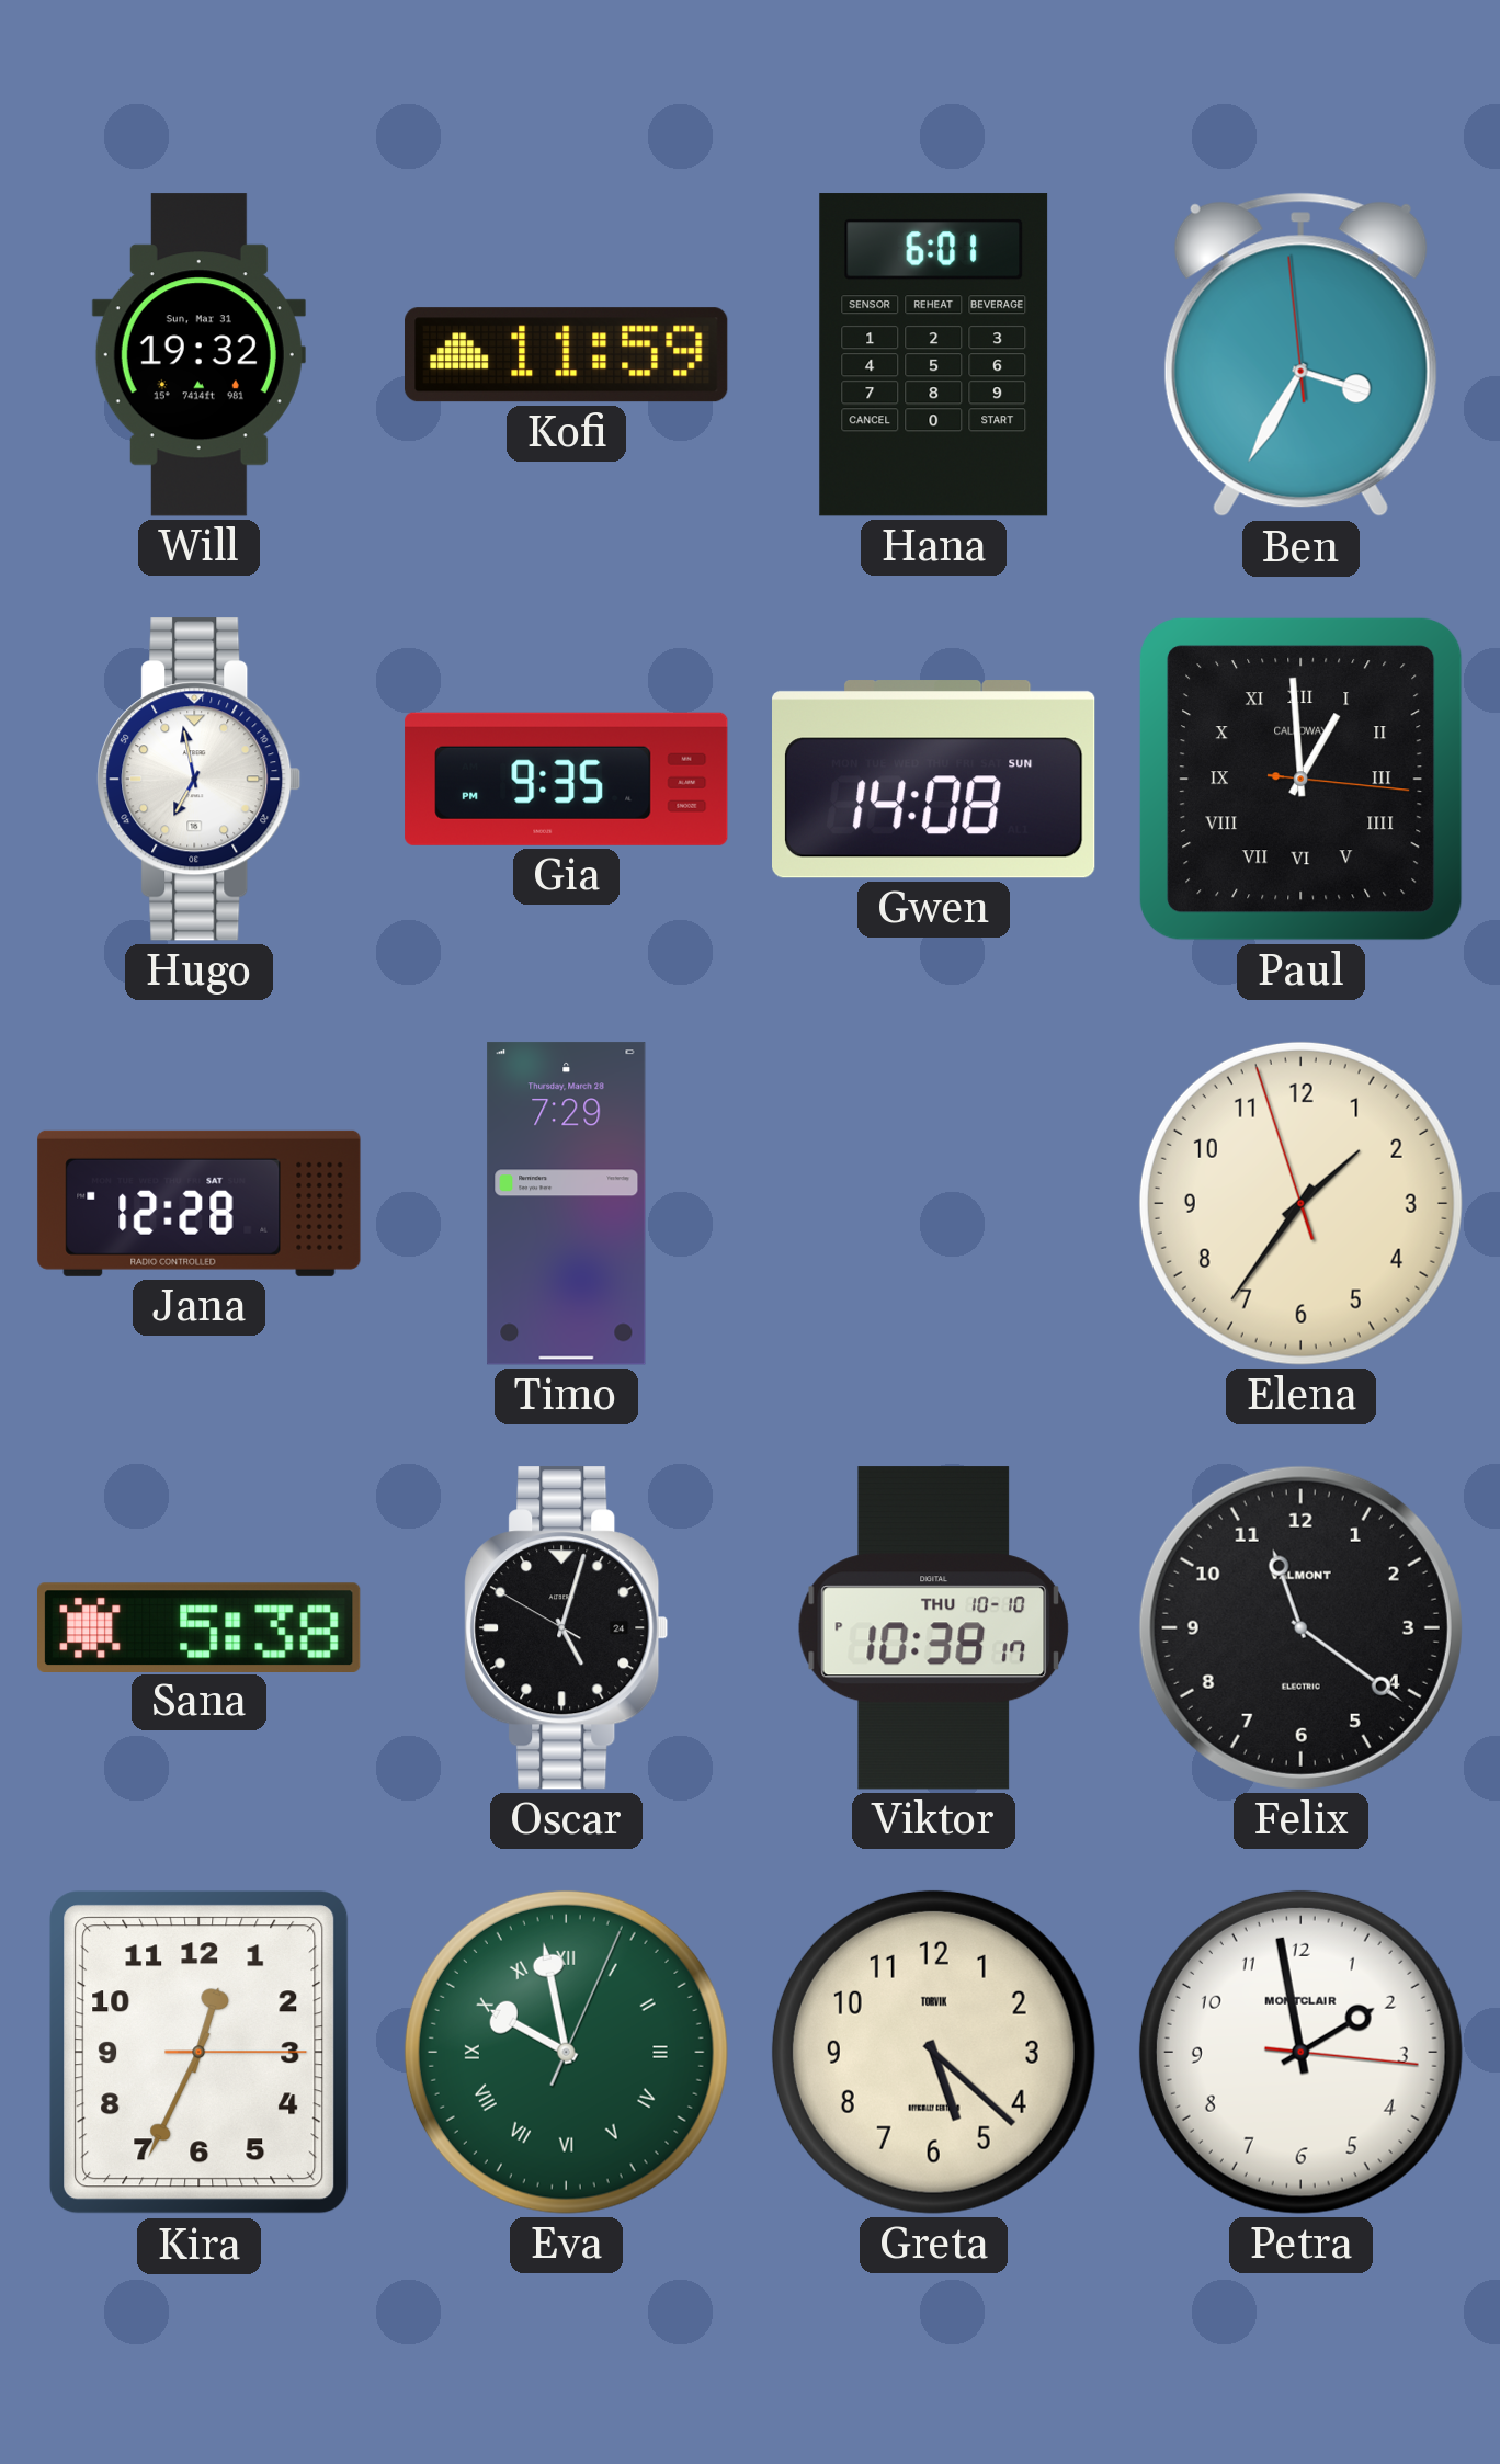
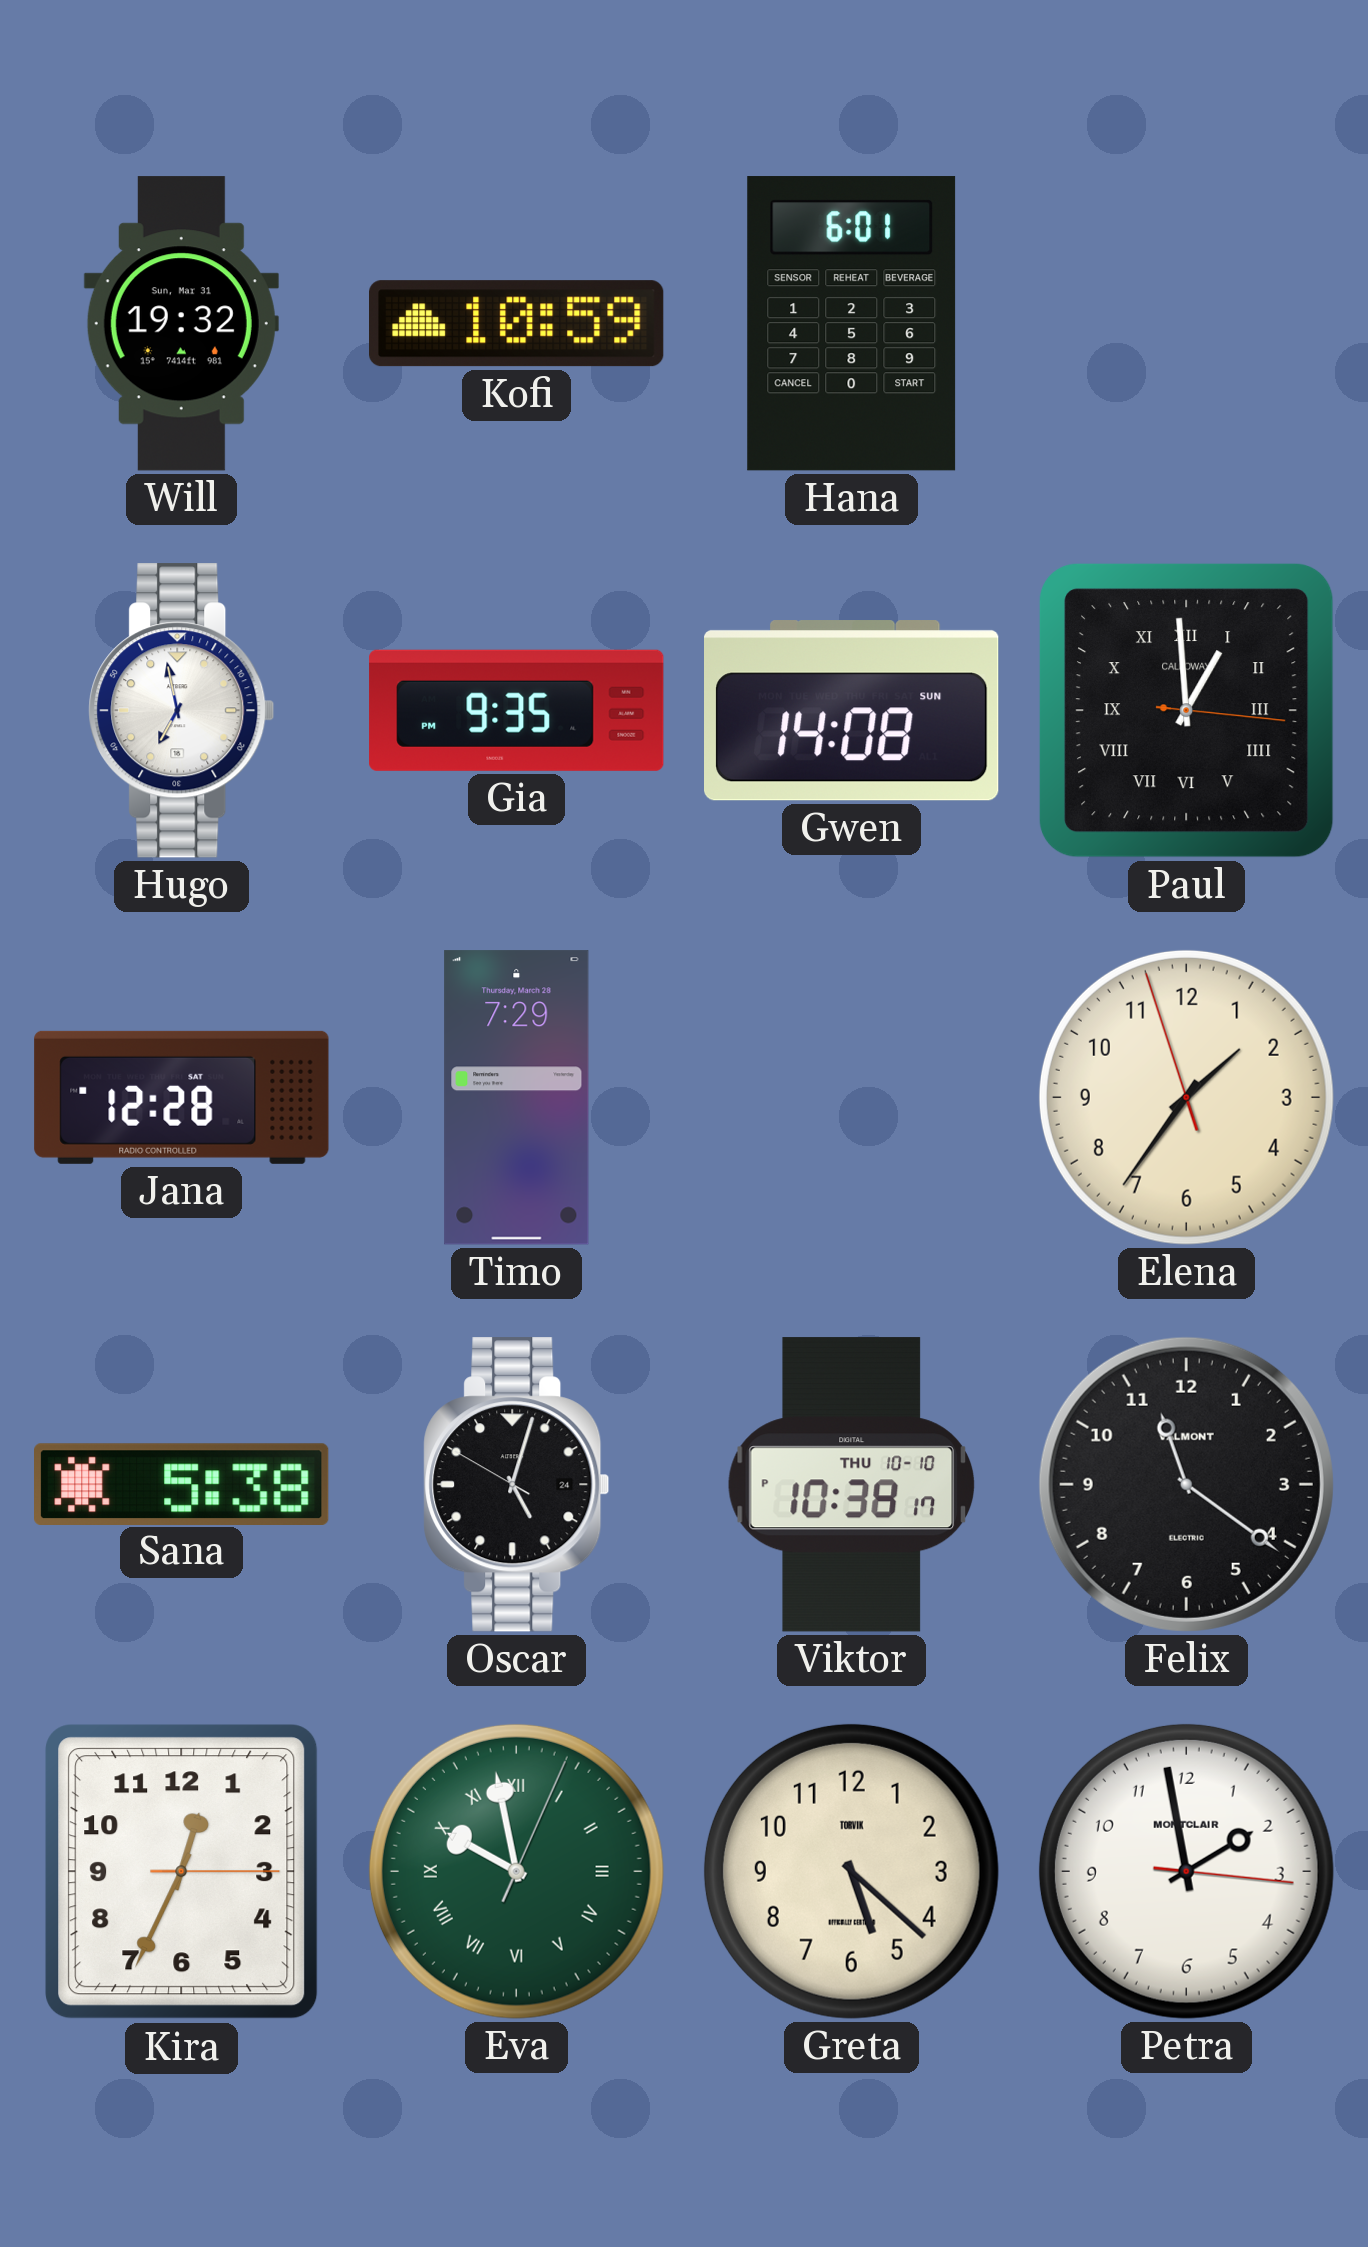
Kofi: 11:59 -> 10:59
Ben: 3:34 -> none
